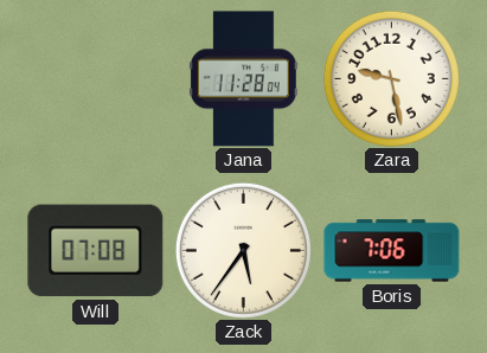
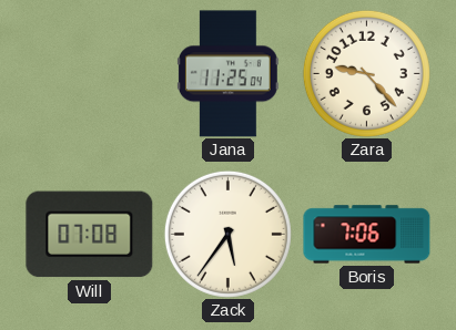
Jana: 11:28 -> 11:25
Zara: 9:28 -> 9:23
